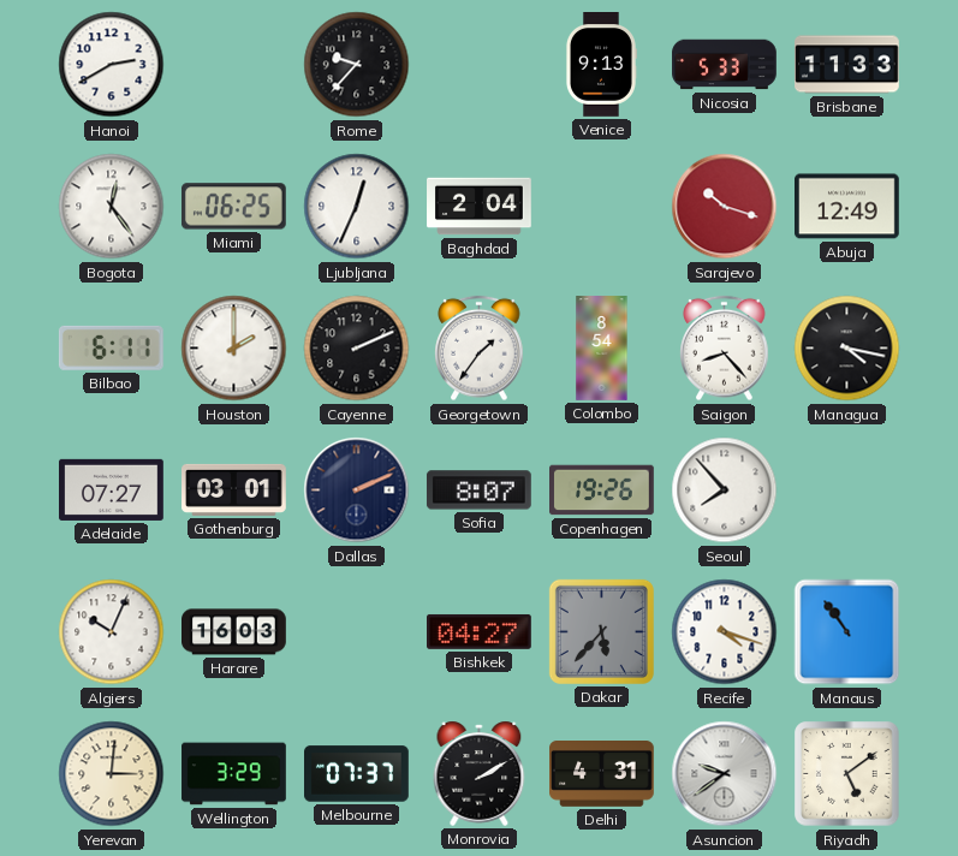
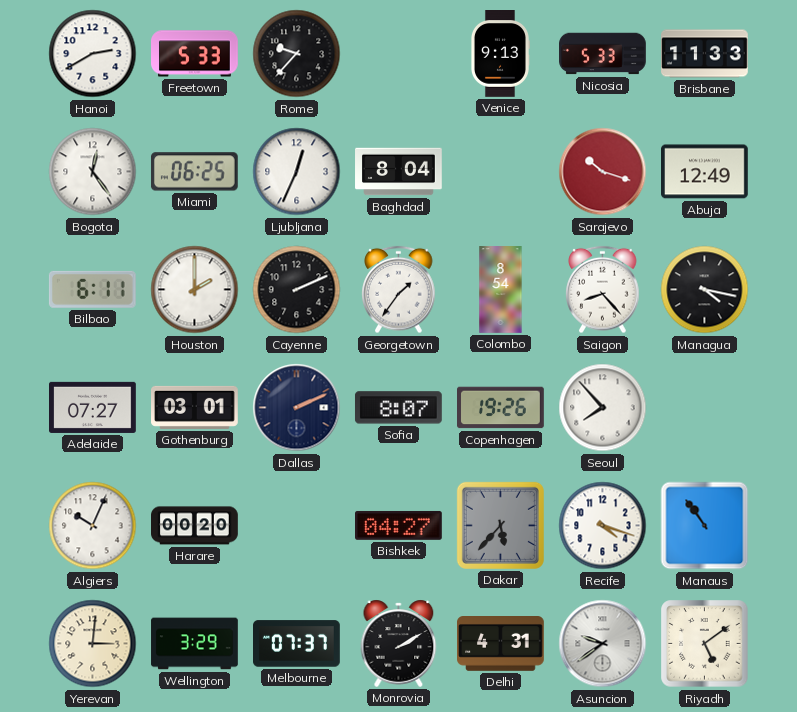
Freetown: none -> 5:33
Baghdad: 2:04 -> 8:04
Harare: 16:03 -> 00:20
